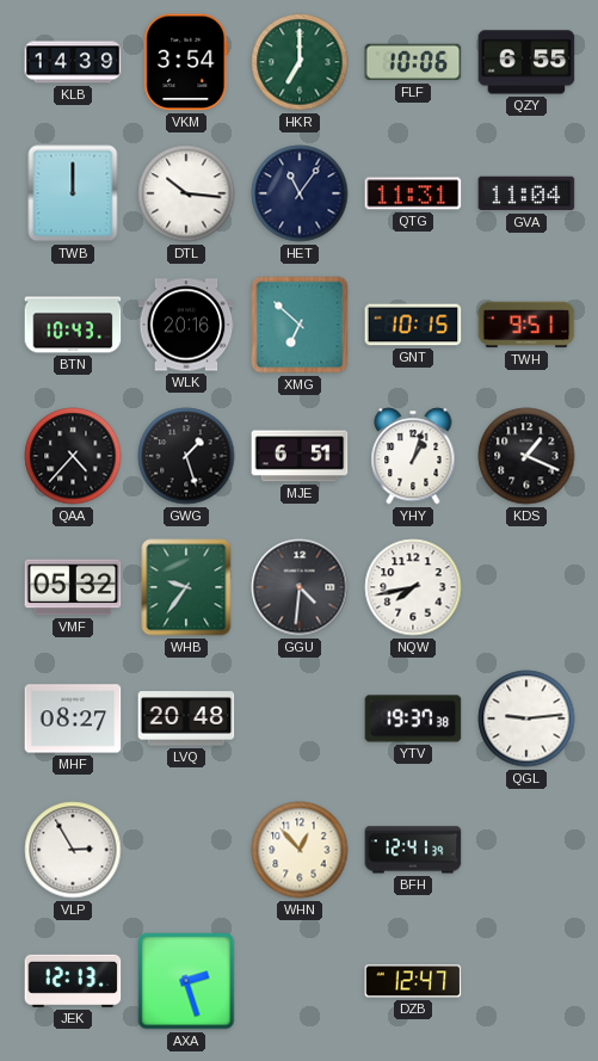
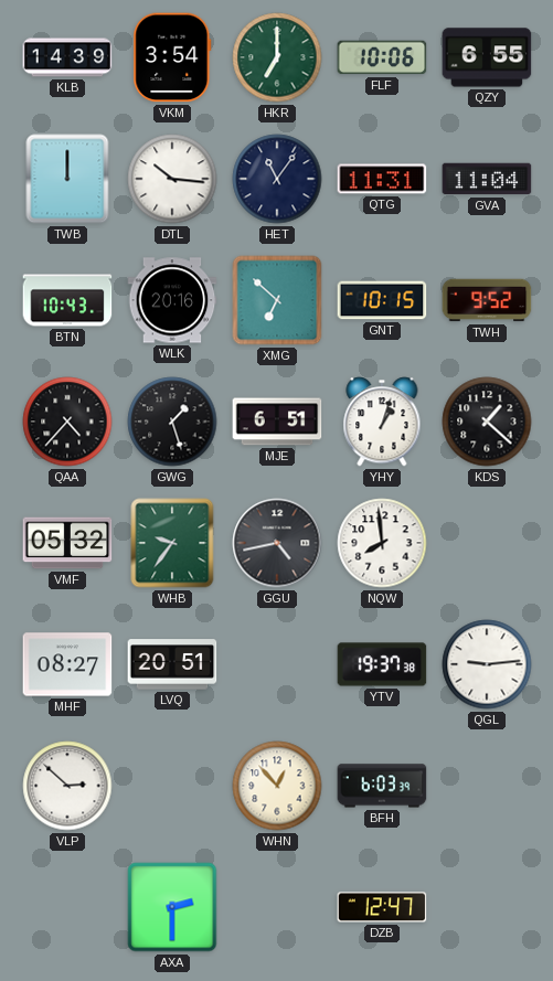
TWH: 9:51 -> 9:52
KDS: 1:19 -> 1:22
GGU: 4:31 -> 4:43
NQW: 7:43 -> 7:59
LVQ: 20:48 -> 20:51
VLP: 2:55 -> 2:52
BFH: 12:41 -> 6:03
JEK: 12:13 -> none
AXA: 2:27 -> 2:30
